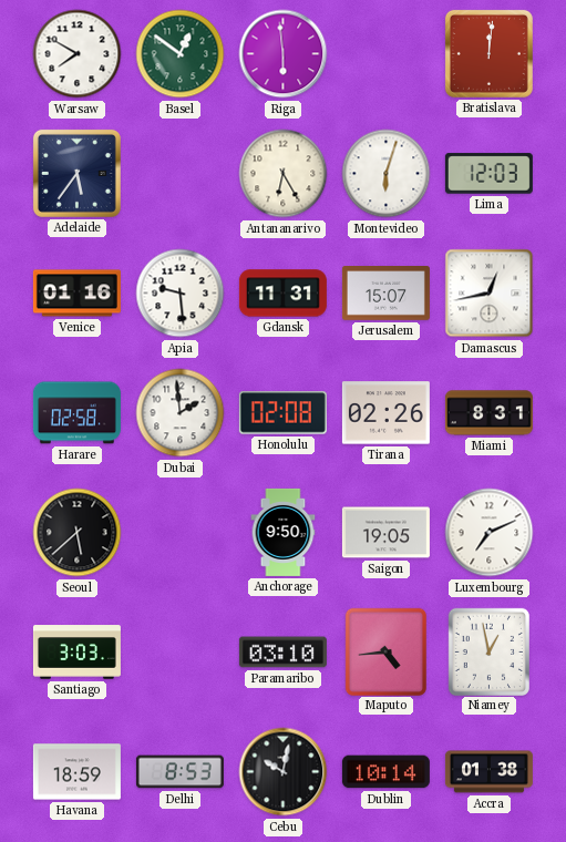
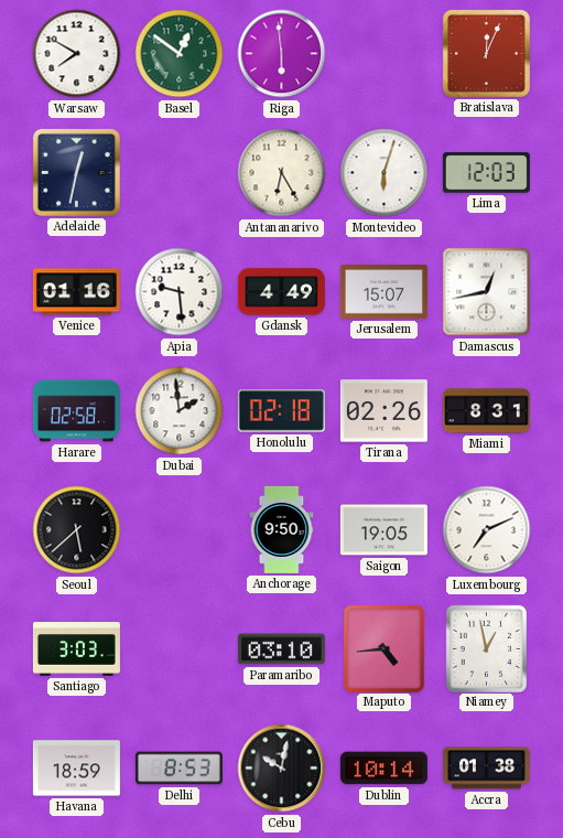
Bratislava: 12:01 -> 12:04
Adelaide: 5:36 -> 12:32
Gdansk: 11:31 -> 4:49
Honolulu: 02:08 -> 02:18
